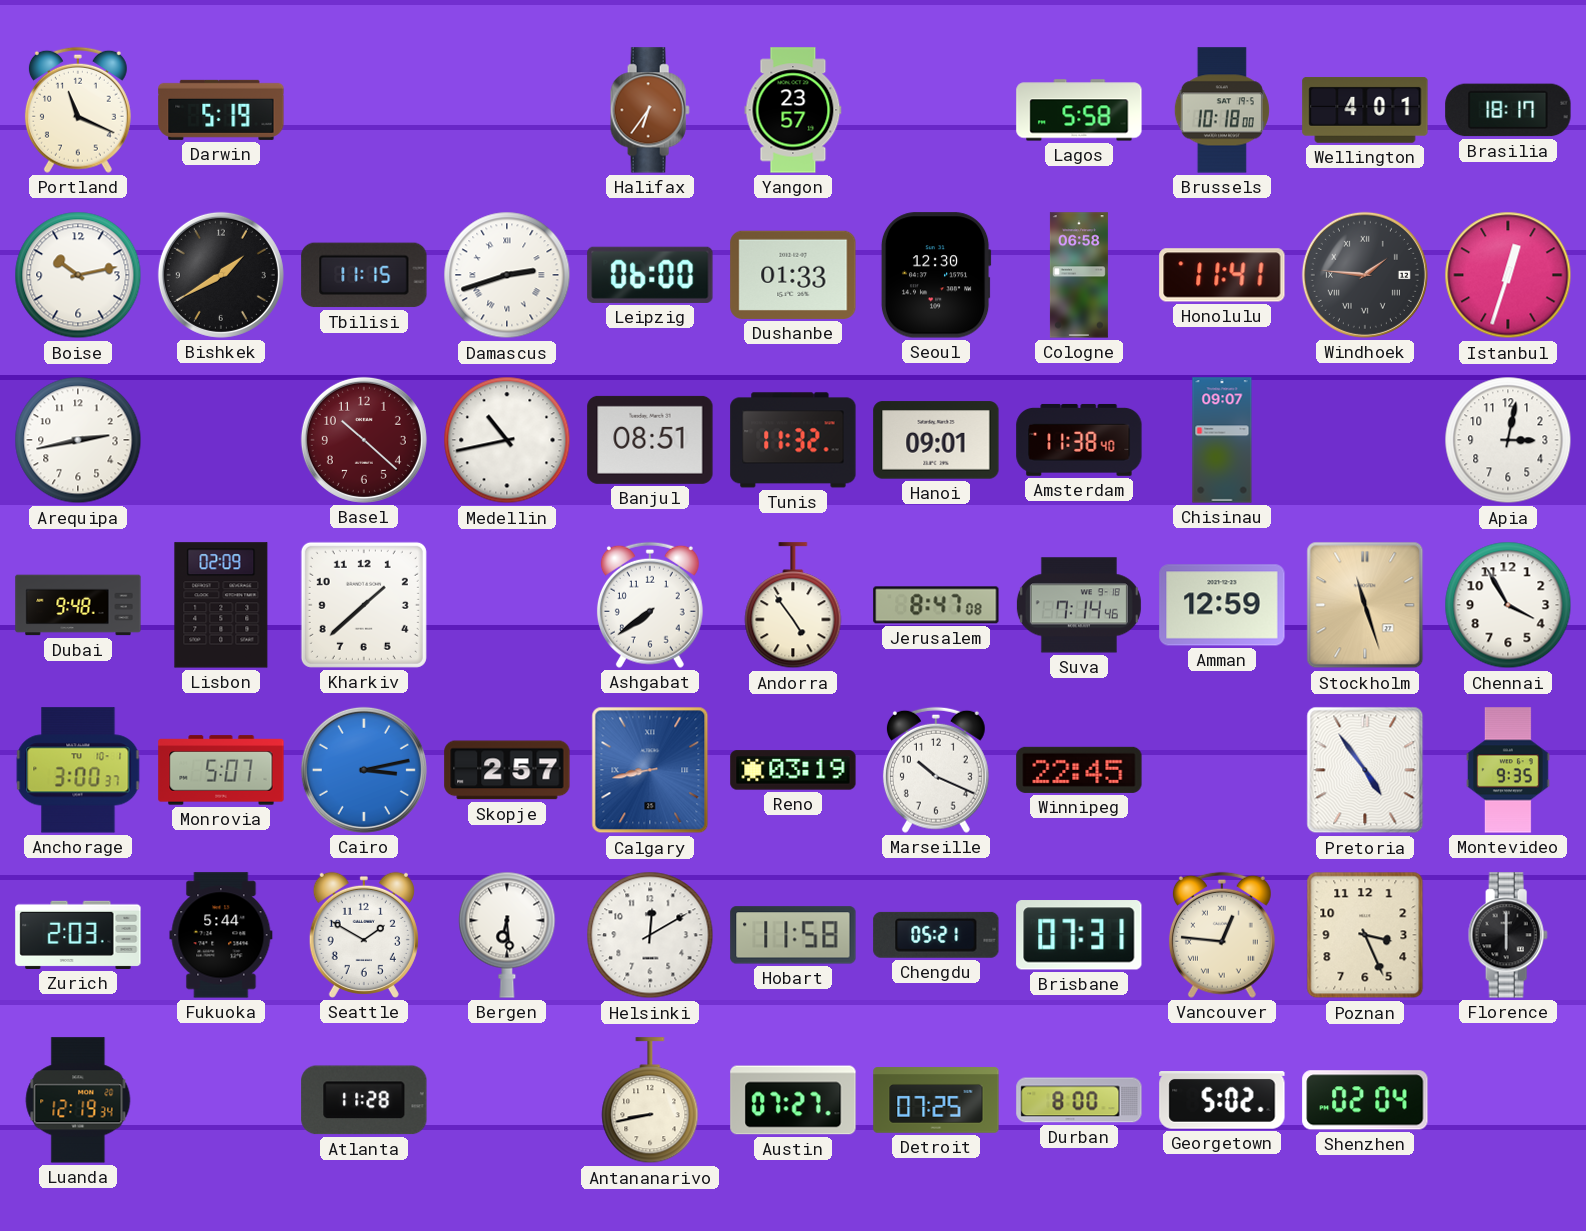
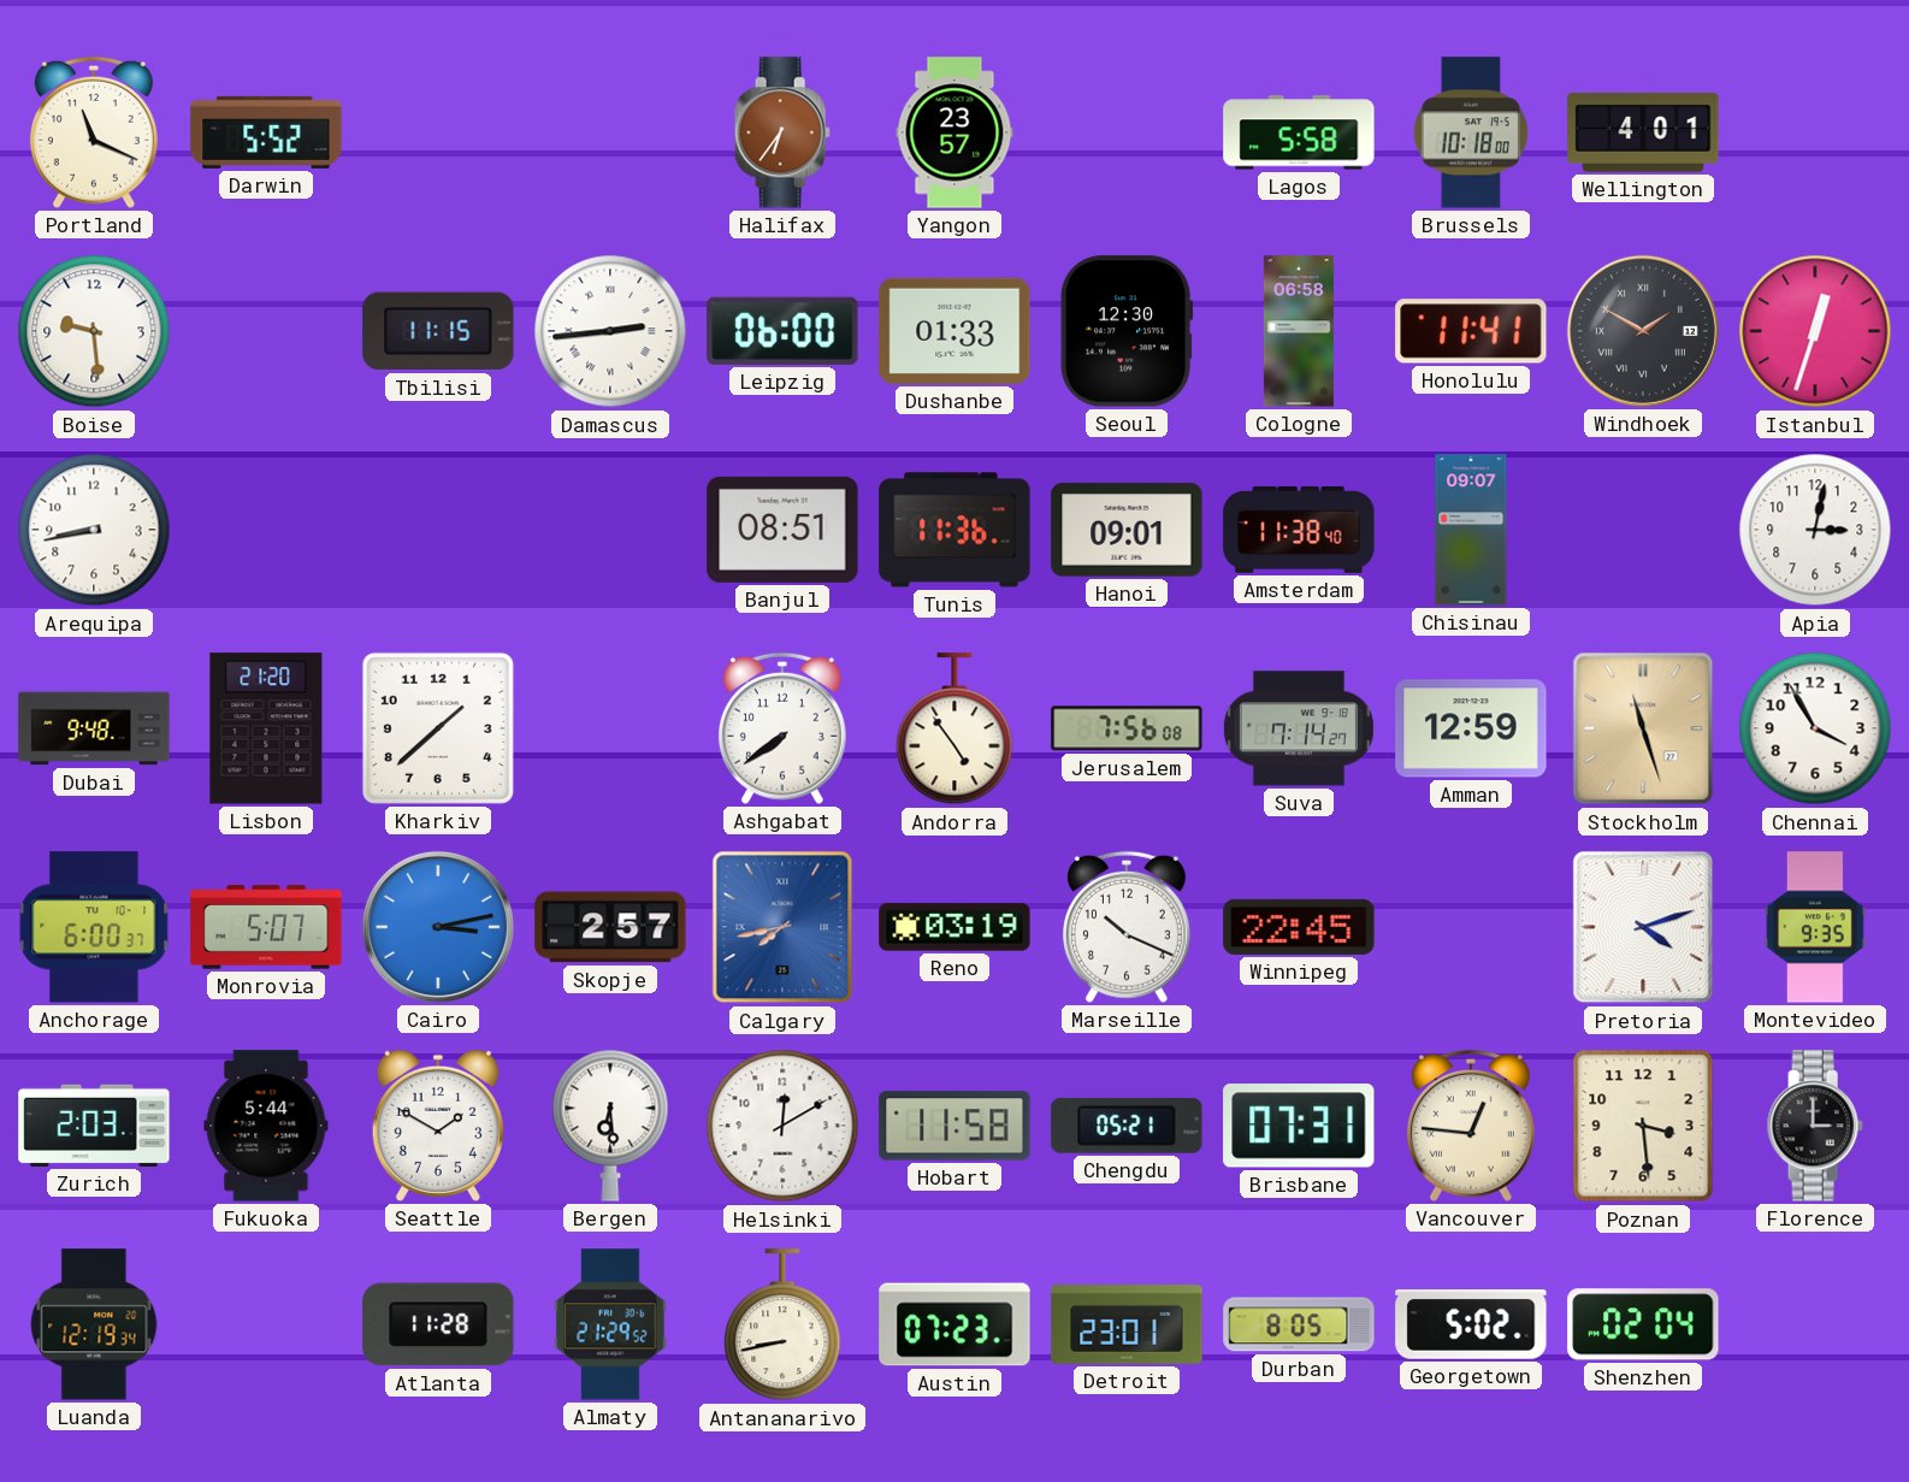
Darwin: 5:19 -> 5:52
Brasilia: 18:17 -> none
Boise: 10:13 -> 9:29
Bishkek: 1:40 -> none
Damascus: 2:42 -> 2:44
Windhoek: 1:46 -> 1:50
Arequipa: 2:43 -> 8:43
Basel: 10:22 -> none
Medellin: 10:43 -> none
Tunis: 11:32 -> 11:36
Lisbon: 02:09 -> 21:20
Jerusalem: 8:47 -> 7:56
Suva: 7:14:46 -> 7:14:27
Anchorage: 3:00 -> 6:00
Calgary: 8:43 -> 7:43
Pretoria: 4:54 -> 4:12
Poznan: 3:26 -> 3:29
Florence: 6:00 -> 3:00
Almaty: none -> 21:29
Austin: 07:27 -> 07:23
Detroit: 07:25 -> 23:01
Durban: 8:00 -> 8:05
